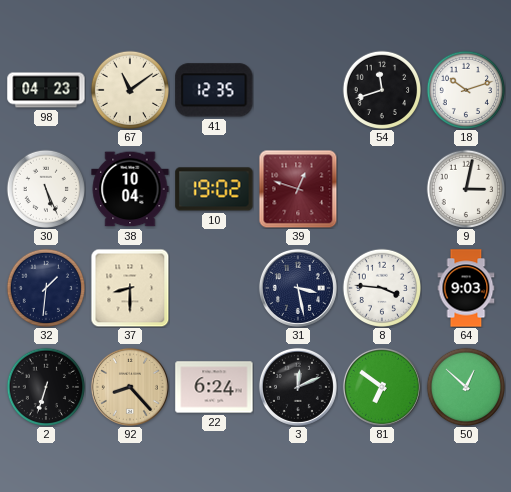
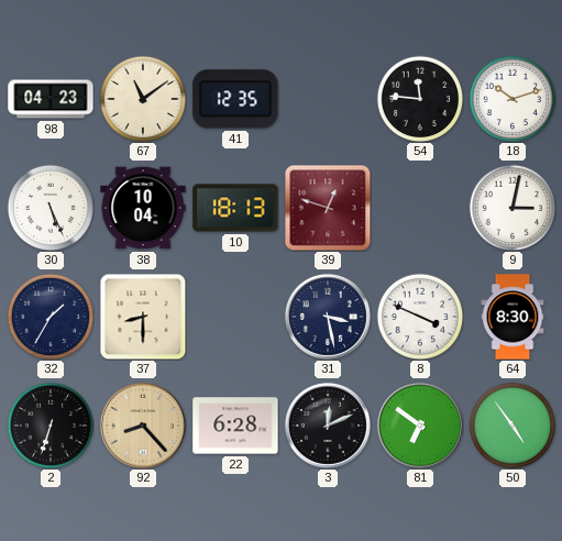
54: 11:42 -> 11:46
10: 19:02 -> 18:13
32: 1:31 -> 1:35
8: 3:46 -> 3:49
64: 9:03 -> 8:30
22: 6:24 -> 6:28
50: 12:52 -> 4:54
